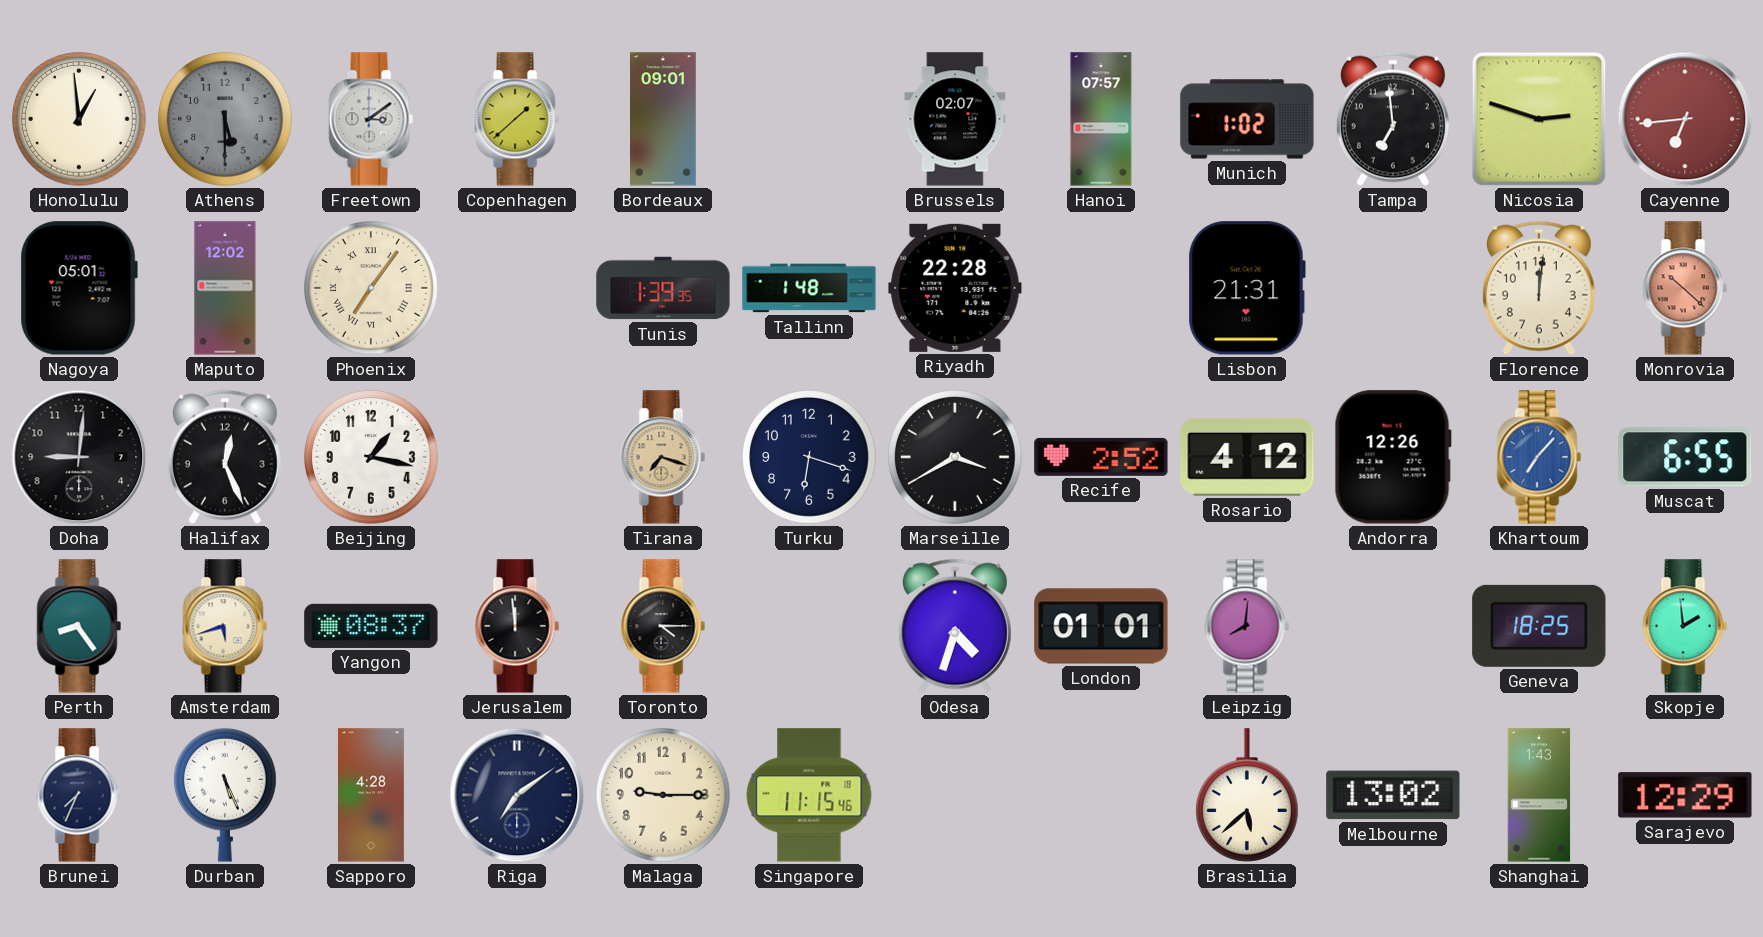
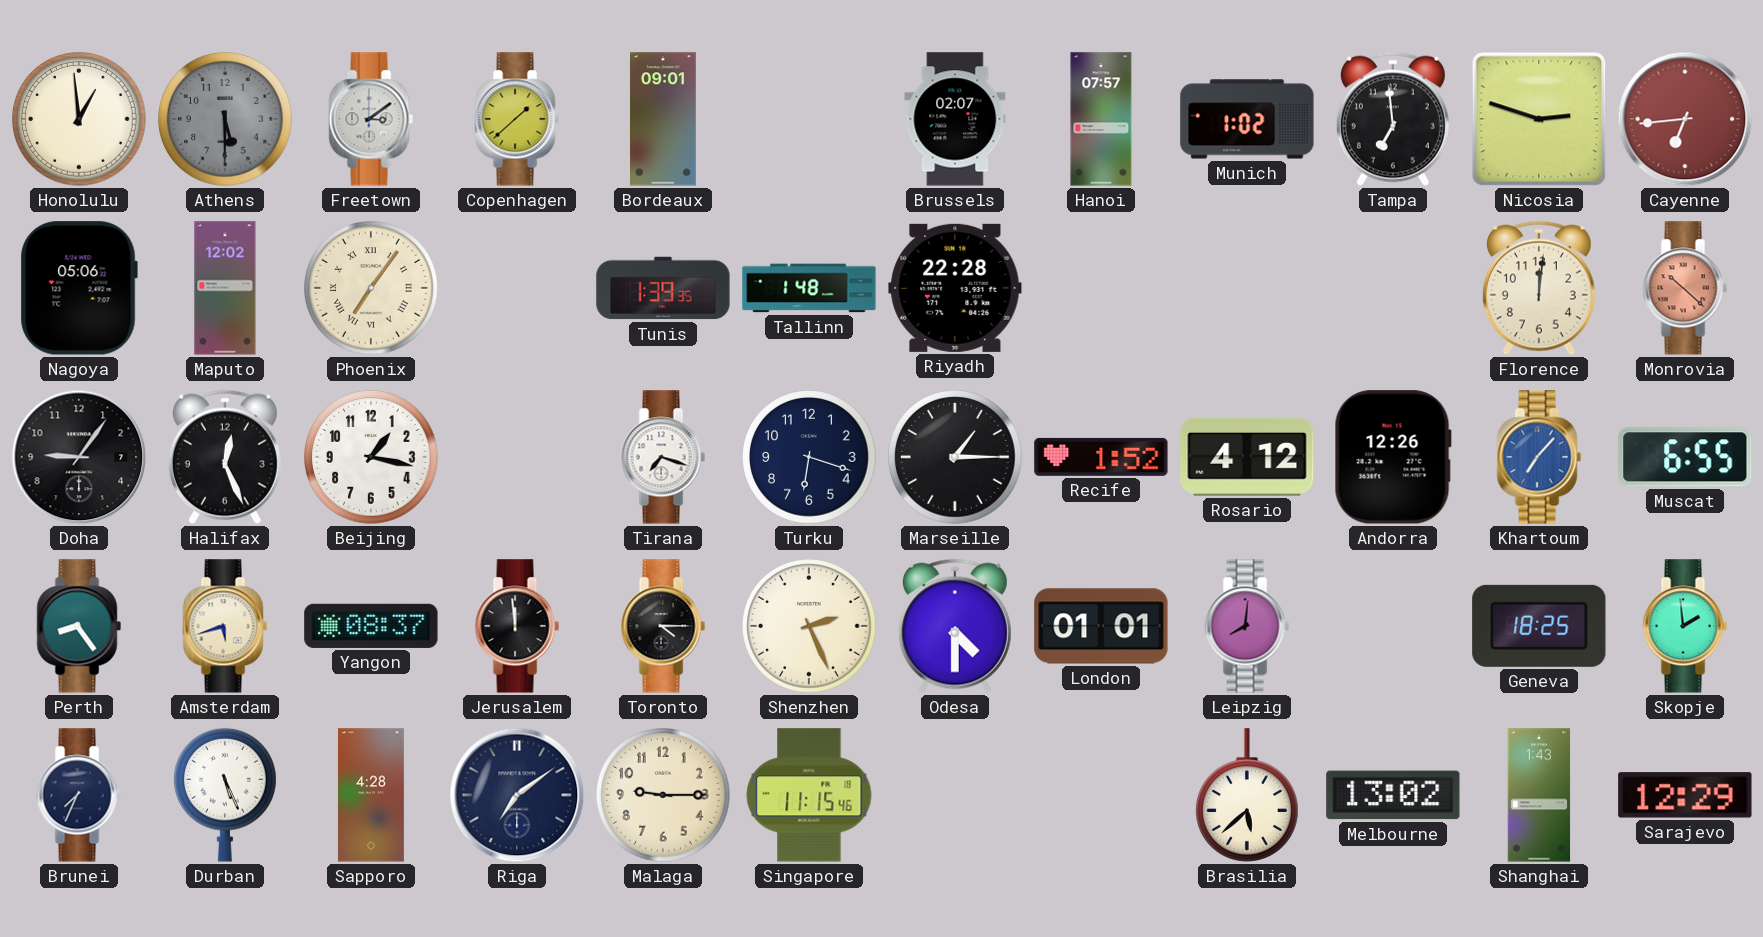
Nagoya: 05:01 -> 05:06
Lisbon: 21:31 -> none
Doha: 9:01 -> 9:06
Tirana dial: champagne -> white
Marseille: 3:40 -> 1:15
Recife: 2:52 -> 1:52
Shenzhen: none -> 2:26
Odesa: 4:33 -> 4:30
